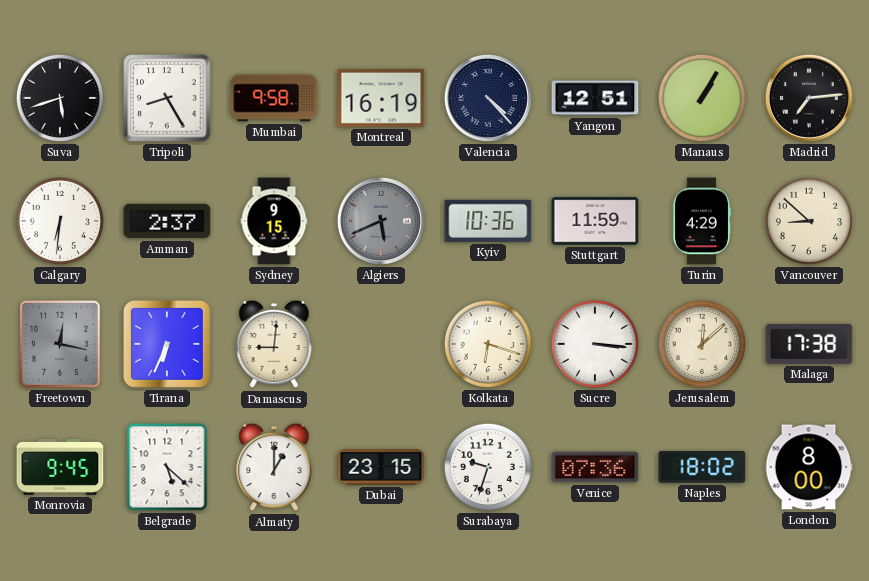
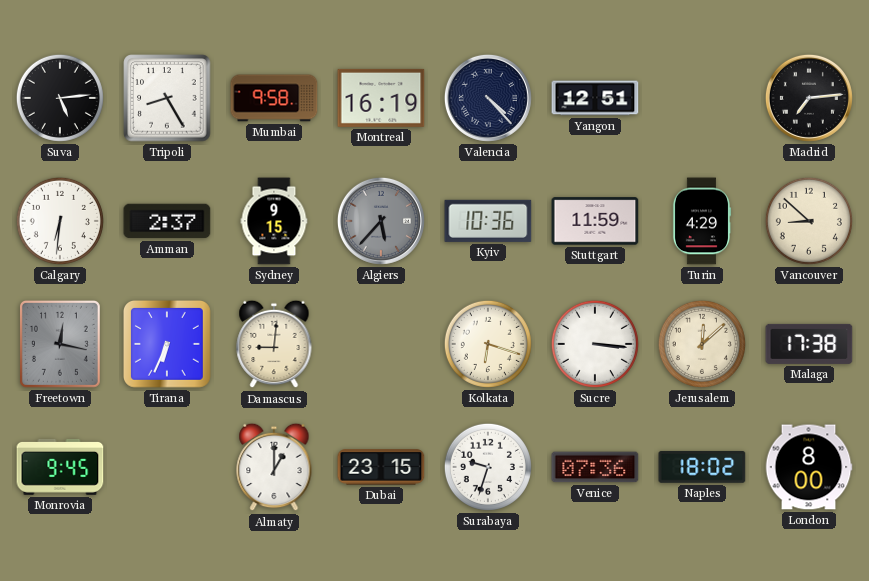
Suva: 5:42 -> 5:14
Manaus: 1:05 -> none
Algiers: 5:41 -> 5:37
Belgrade: 5:22 -> none
